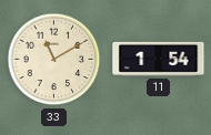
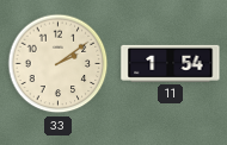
33: 11:10 -> 2:09
